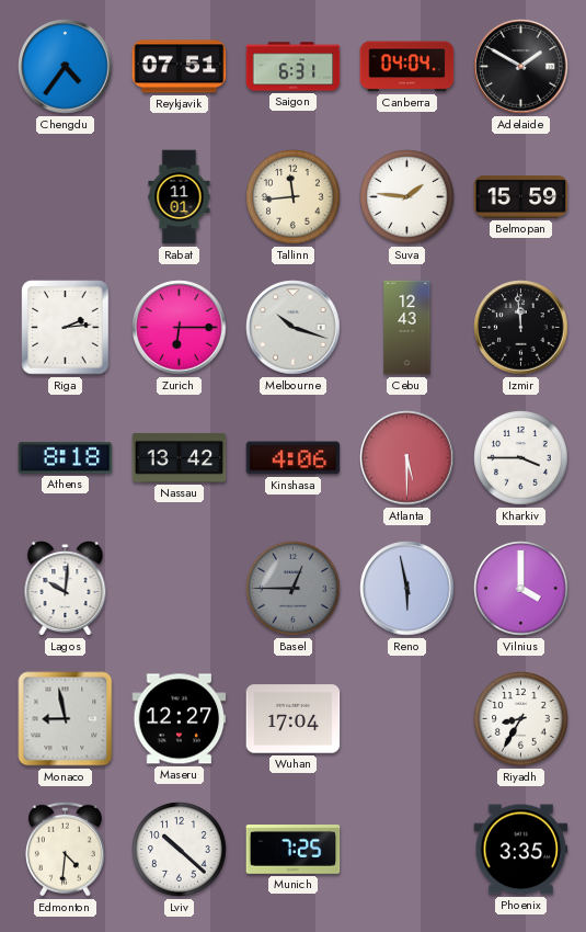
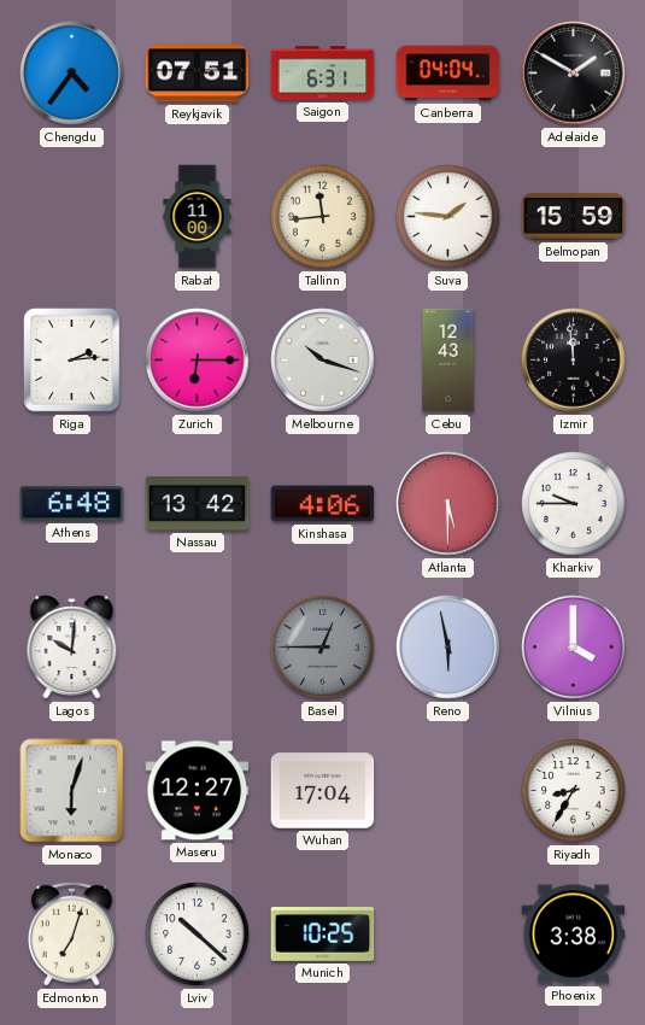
Rabat: 11:01 -> 11:00
Athens: 8:18 -> 6:48
Kharkiv: 3:45 -> 9:45
Monaco: 8:58 -> 6:03
Edmonton: 4:31 -> 7:03
Munich: 7:25 -> 10:25
Phoenix: 3:35 -> 3:38
